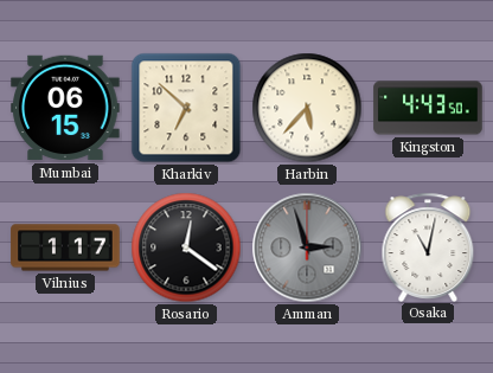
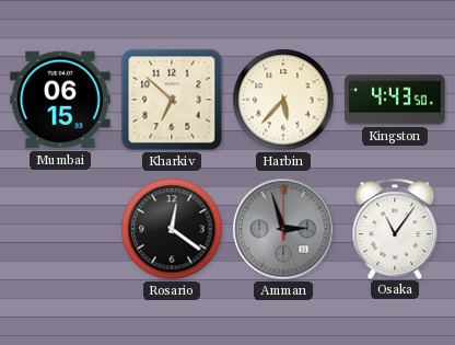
Vilnius: 1:17 -> none
Osaka: 11:02 -> 11:06
